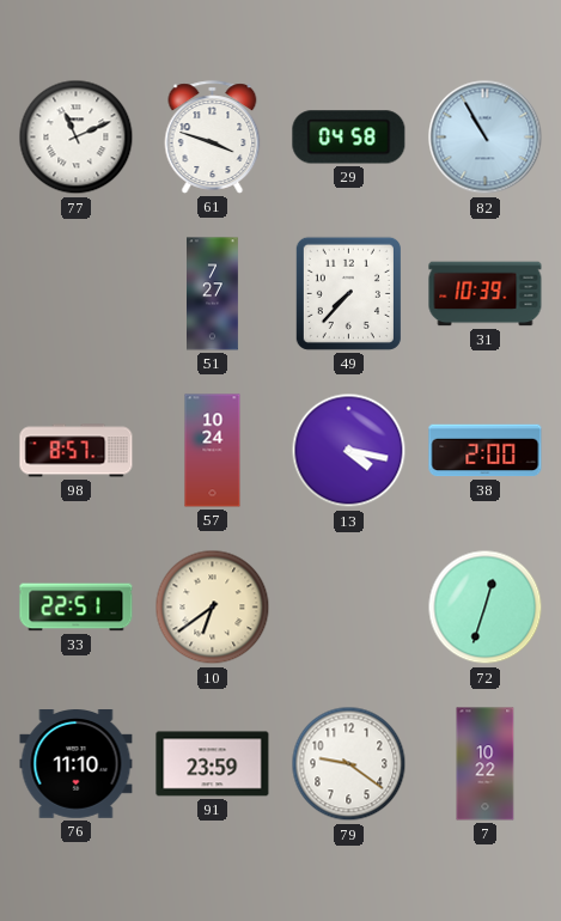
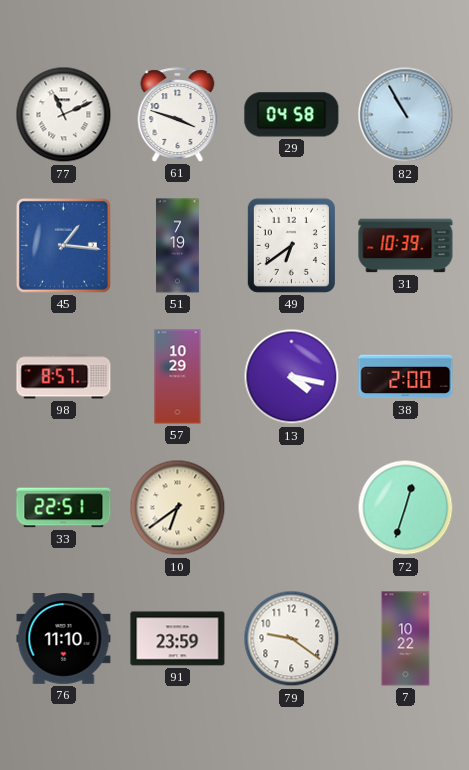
45: none -> 1:16
51: 7:27 -> 7:19
49: 7:37 -> 6:39
57: 10:24 -> 10:29
